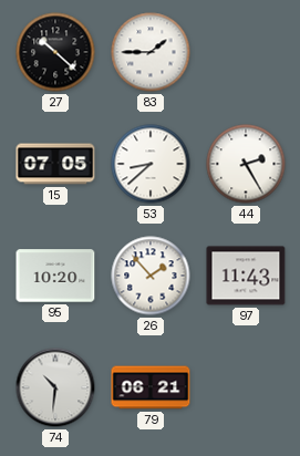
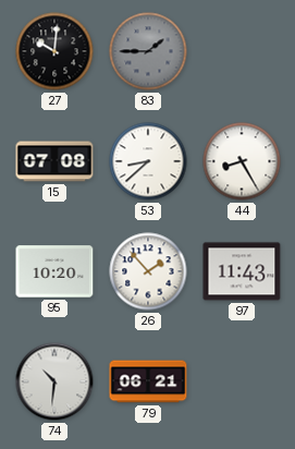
27: 10:22 -> 10:01
83 dial: white -> grey
15: 07:05 -> 07:08
44: 2:25 -> 8:25
